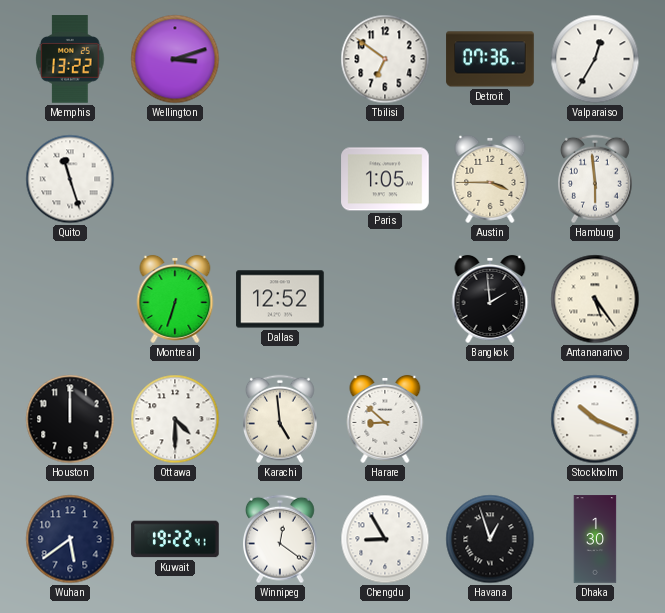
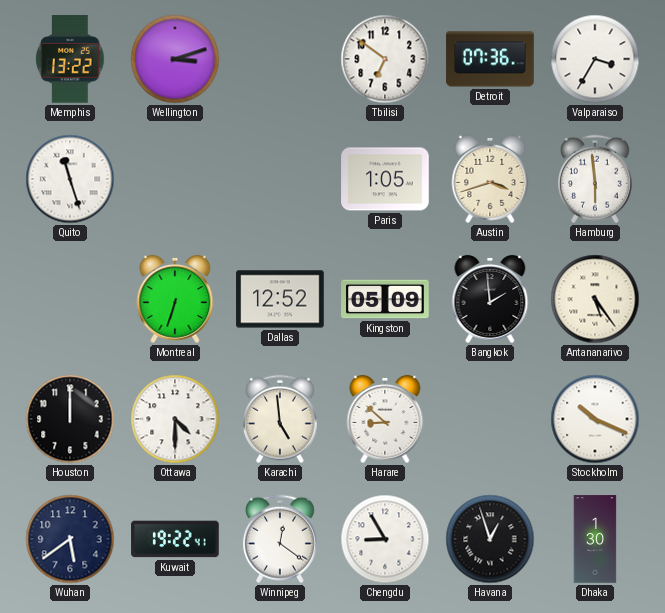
Valparaiso: 12:35 -> 3:35
Austin: 3:45 -> 3:42
Kingston: none -> 05:09
